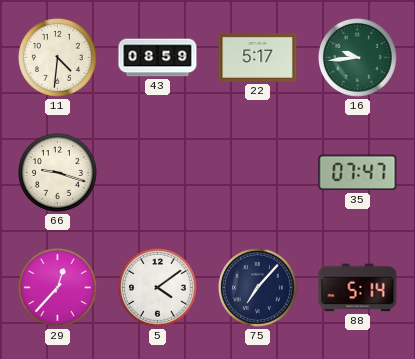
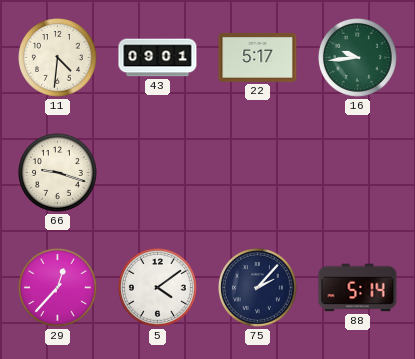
43: 08:59 -> 09:01
35: 07:47 -> none
75: 7:07 -> 2:07
